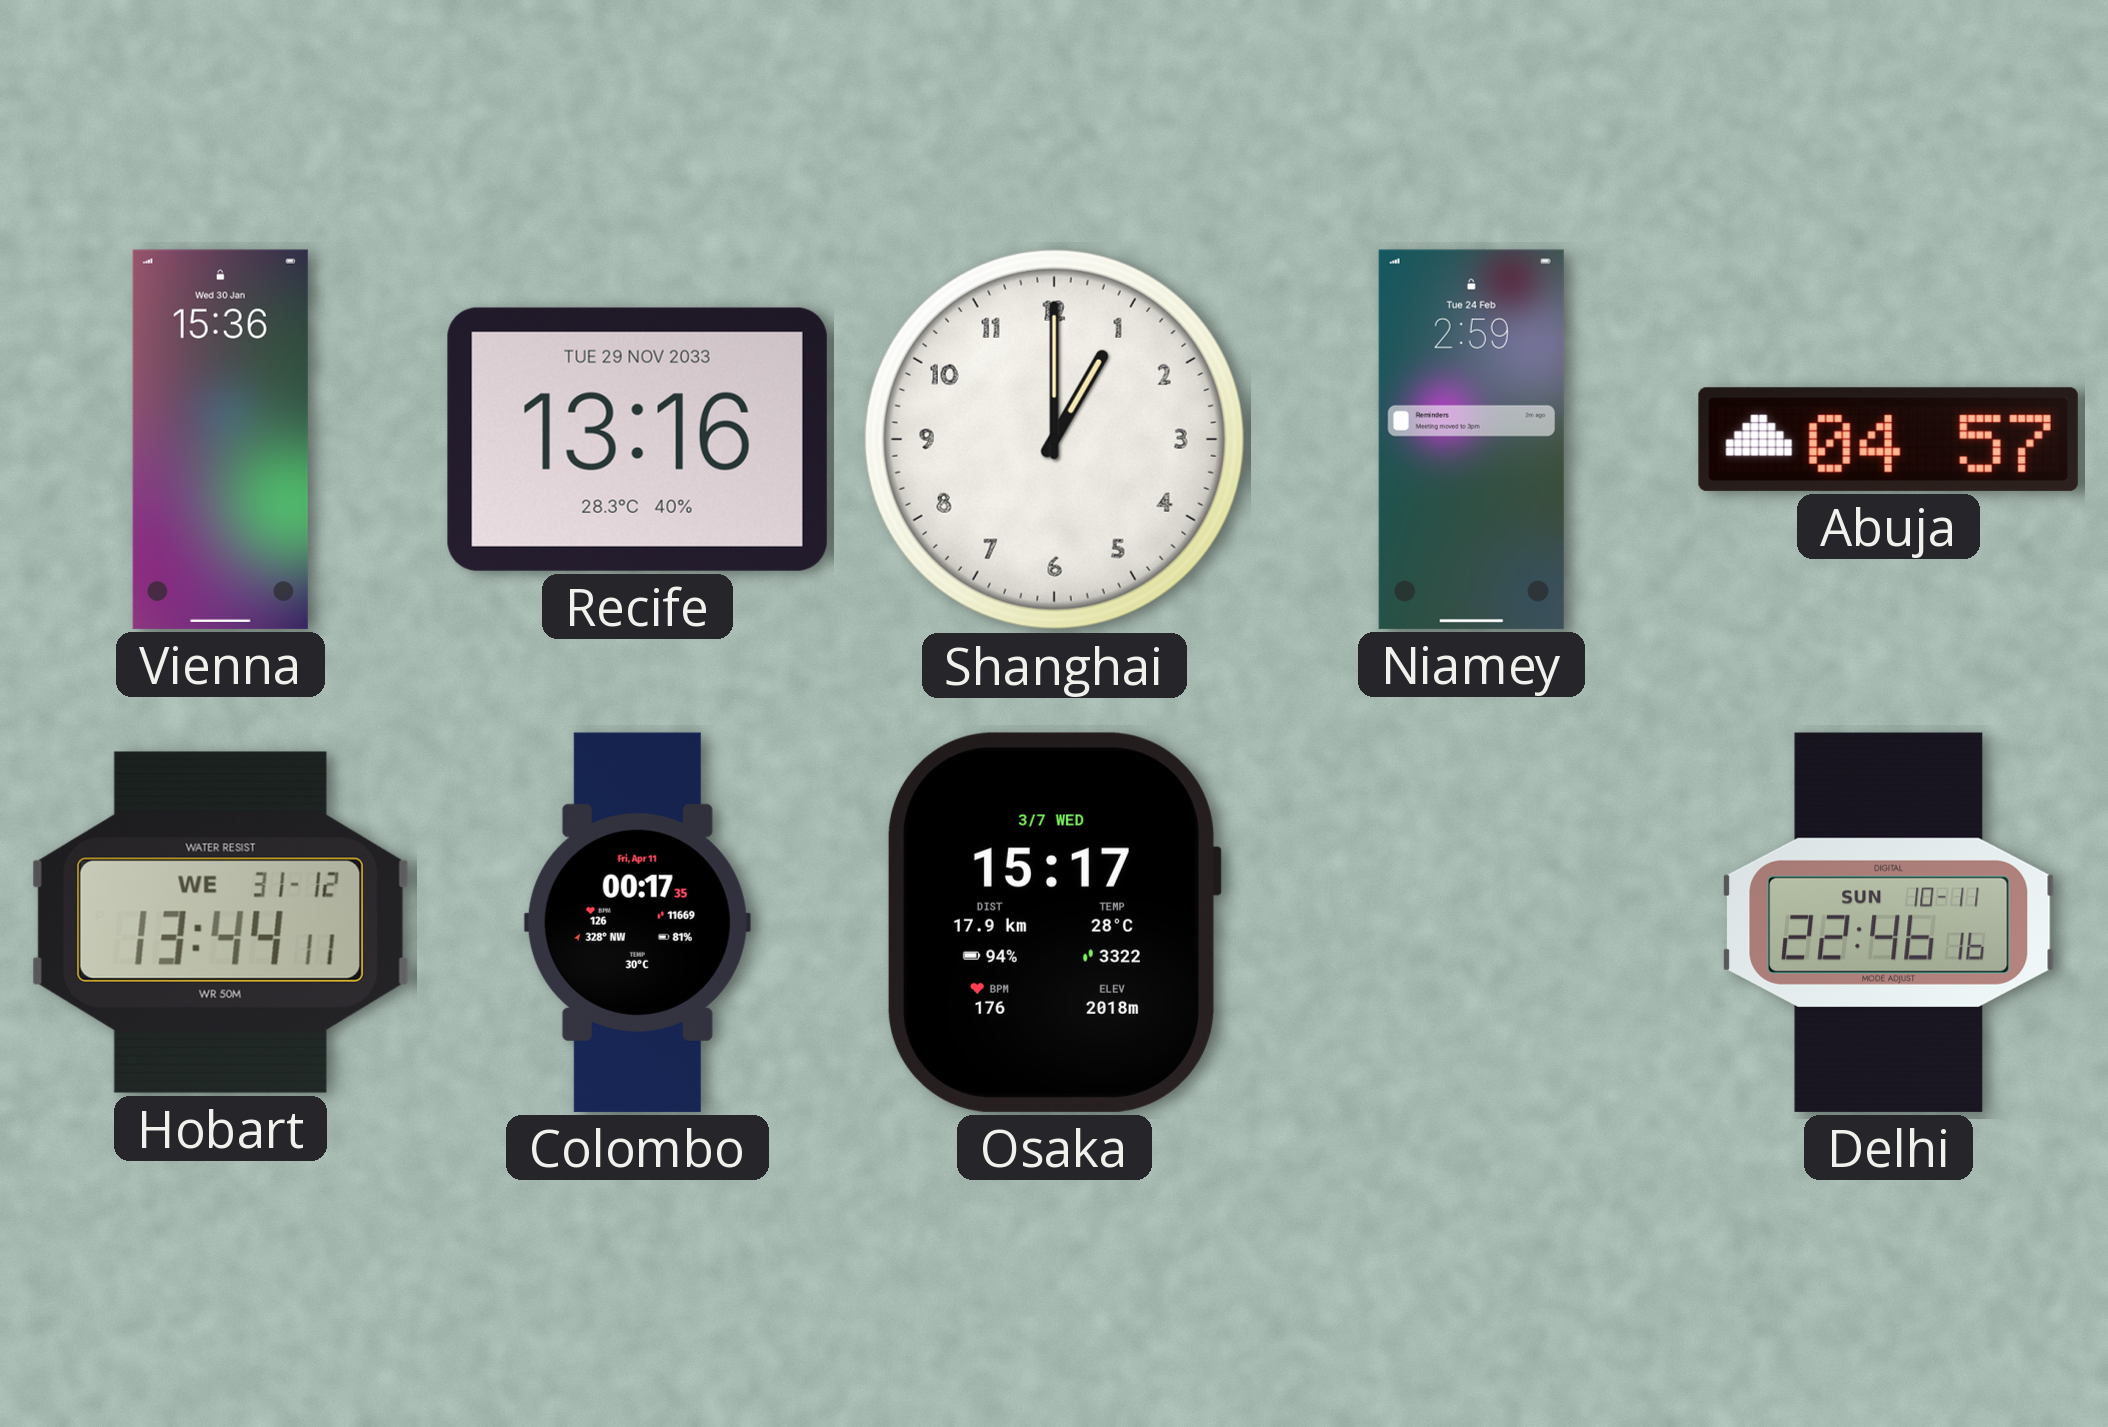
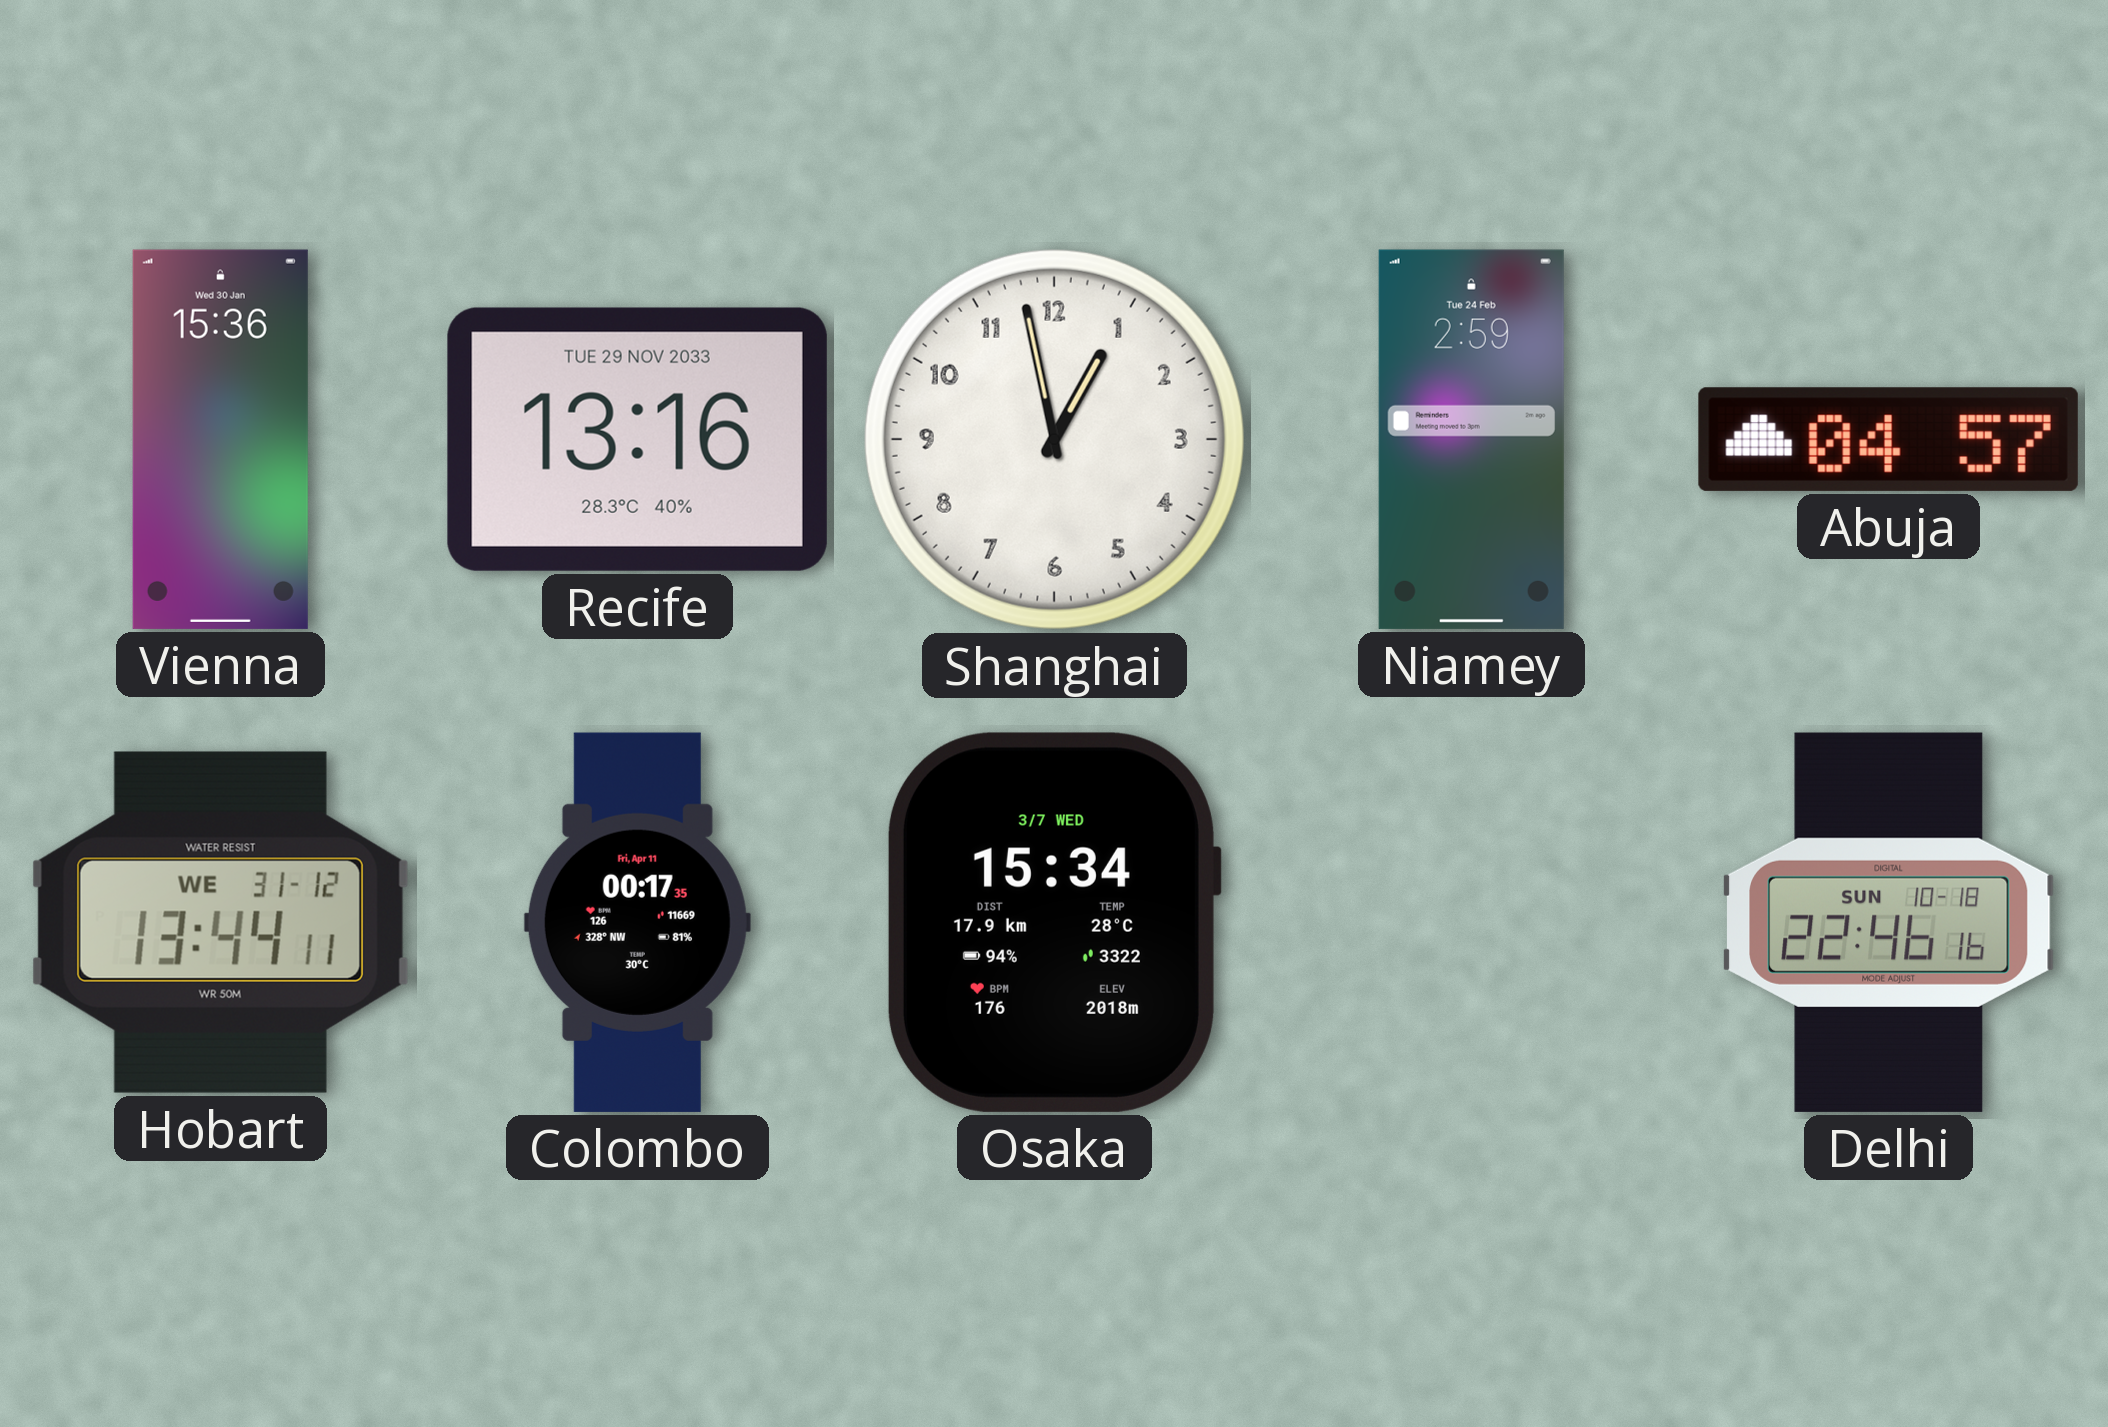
Shanghai: 1:00 -> 12:58
Osaka: 15:17 -> 15:34
Delhi date: SUN 10-11 -> SUN 10-18
